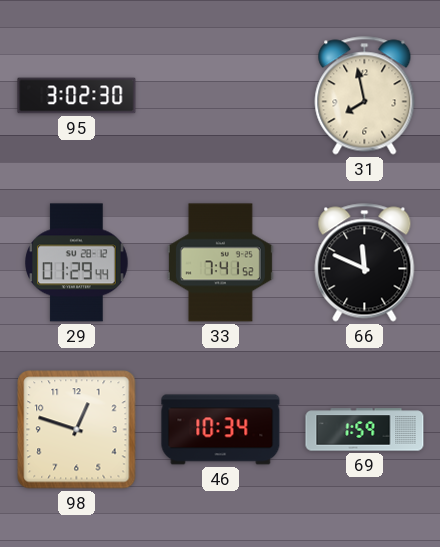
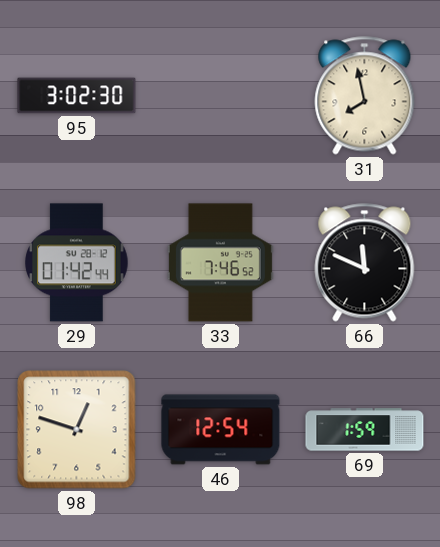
29: 01:29 -> 01:42
33: 7:41 -> 7:46
46: 10:34 -> 12:54
